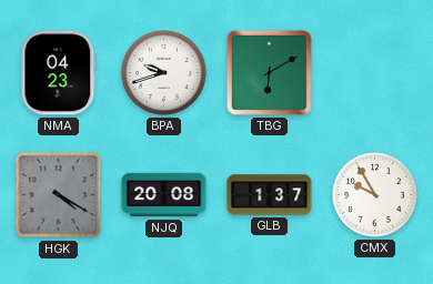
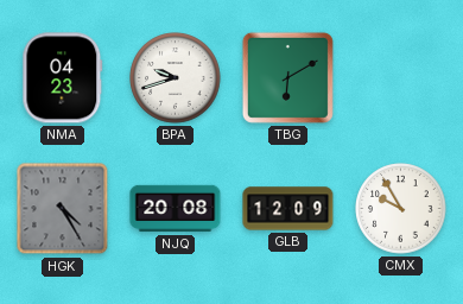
HGK: 4:20 -> 4:25
GLB: 1:37 -> 12:09
